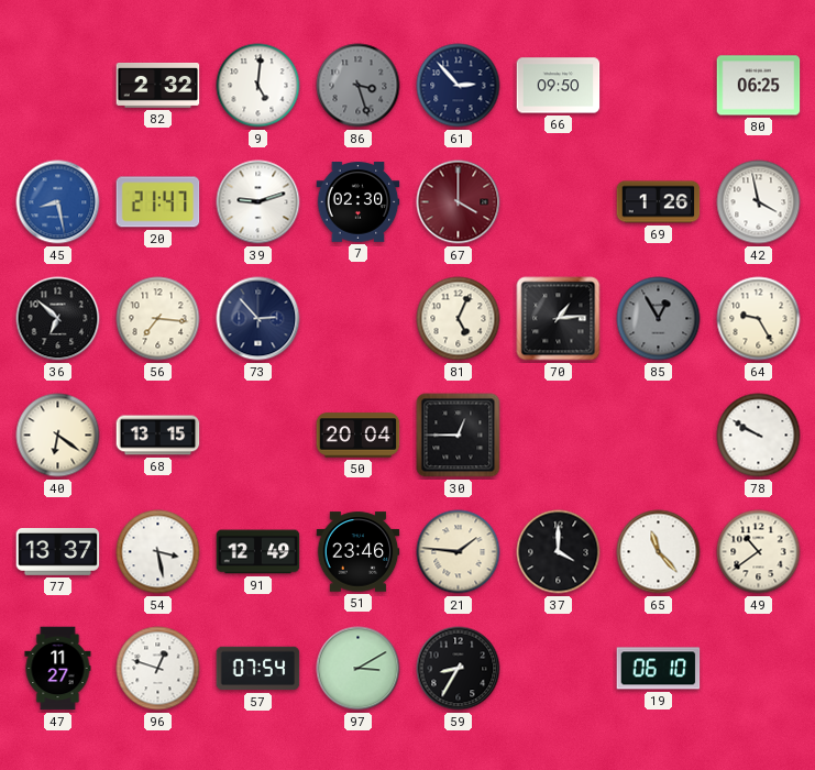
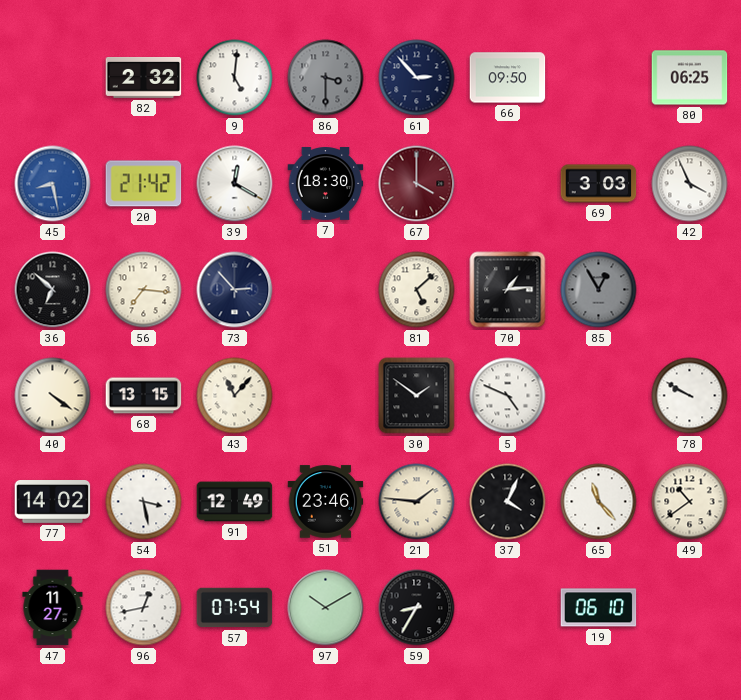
86: 3:27 -> 3:30
20: 21:47 -> 21:42
39: 9:12 -> 12:20
7: 02:30 -> 18:30
69: 1:26 -> 3:03
42: 3:58 -> 3:56
81: 5:04 -> 5:08
64: 9:25 -> none
40: 6:21 -> 4:21
43: none -> 11:07
50: 20:04 -> none
30: 12:45 -> 1:51
5: none -> 4:49
77: 13:37 -> 14:02
37: 4:00 -> 4:04
96: 12:48 -> 12:43
97: 3:10 -> 10:10
